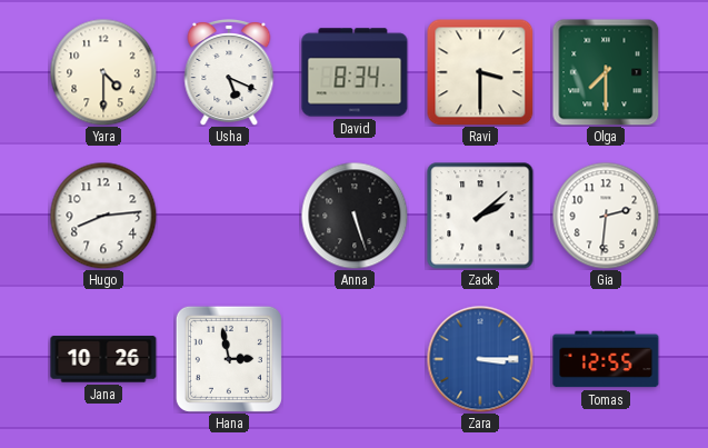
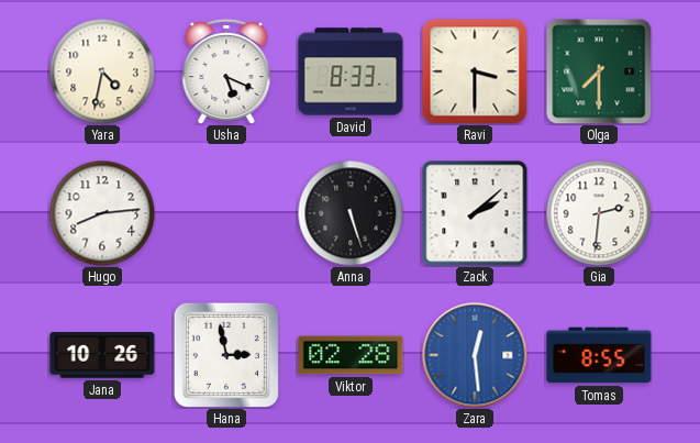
Yara: 4:30 -> 4:32
David: 8:34 -> 8:33
Viktor: none -> 02:28
Zara: 3:15 -> 12:29
Tomas: 12:55 -> 8:55
